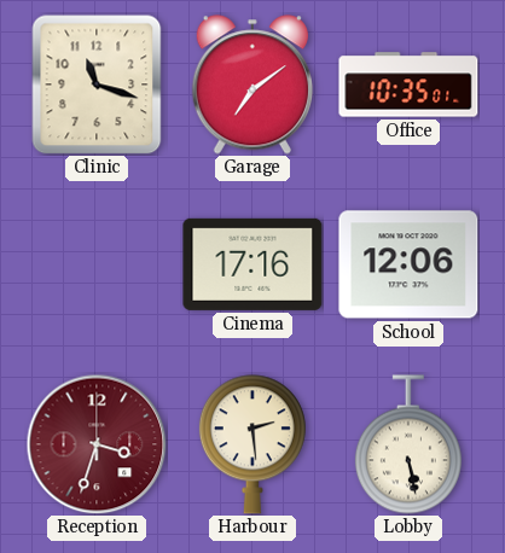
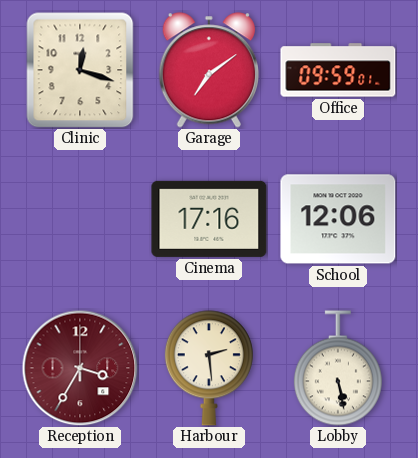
Clinic: 11:18 -> 12:18
Office: 10:35 -> 09:59
Reception: 3:33 -> 3:35
